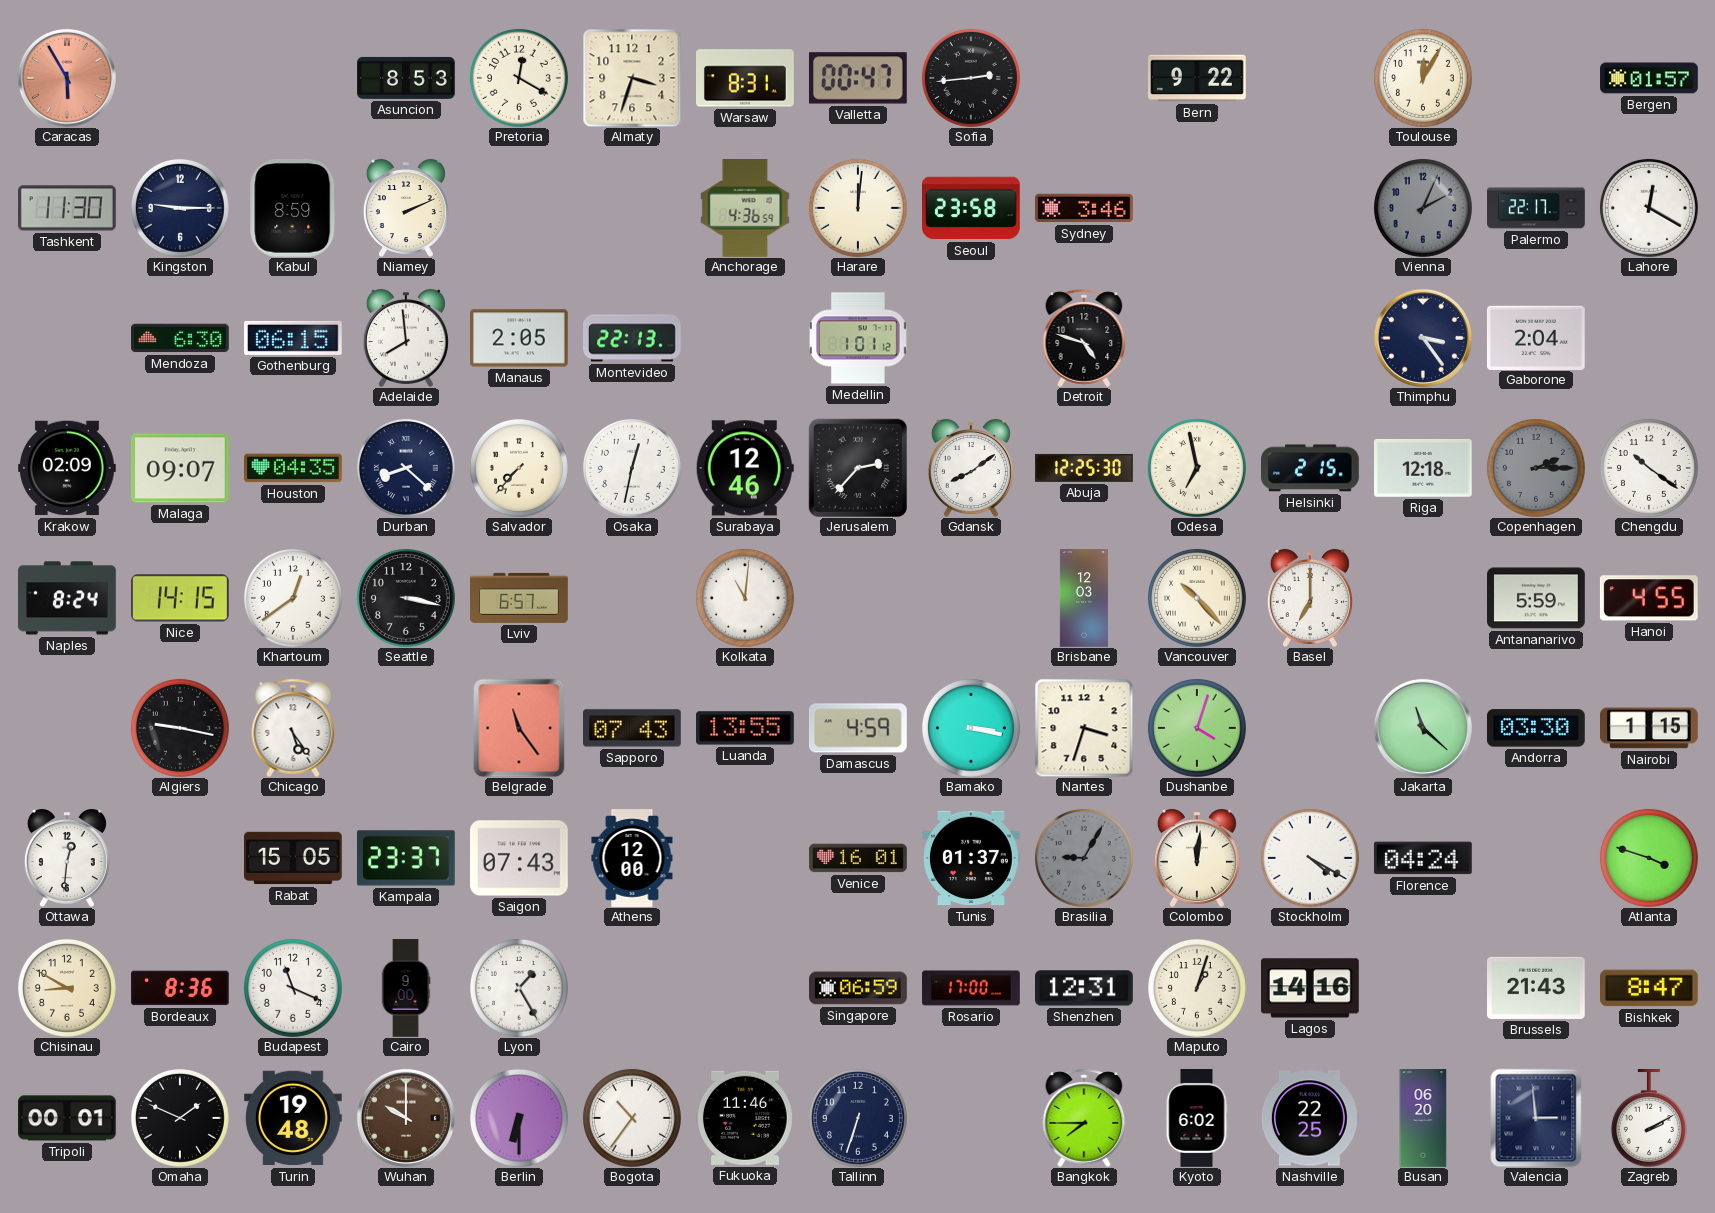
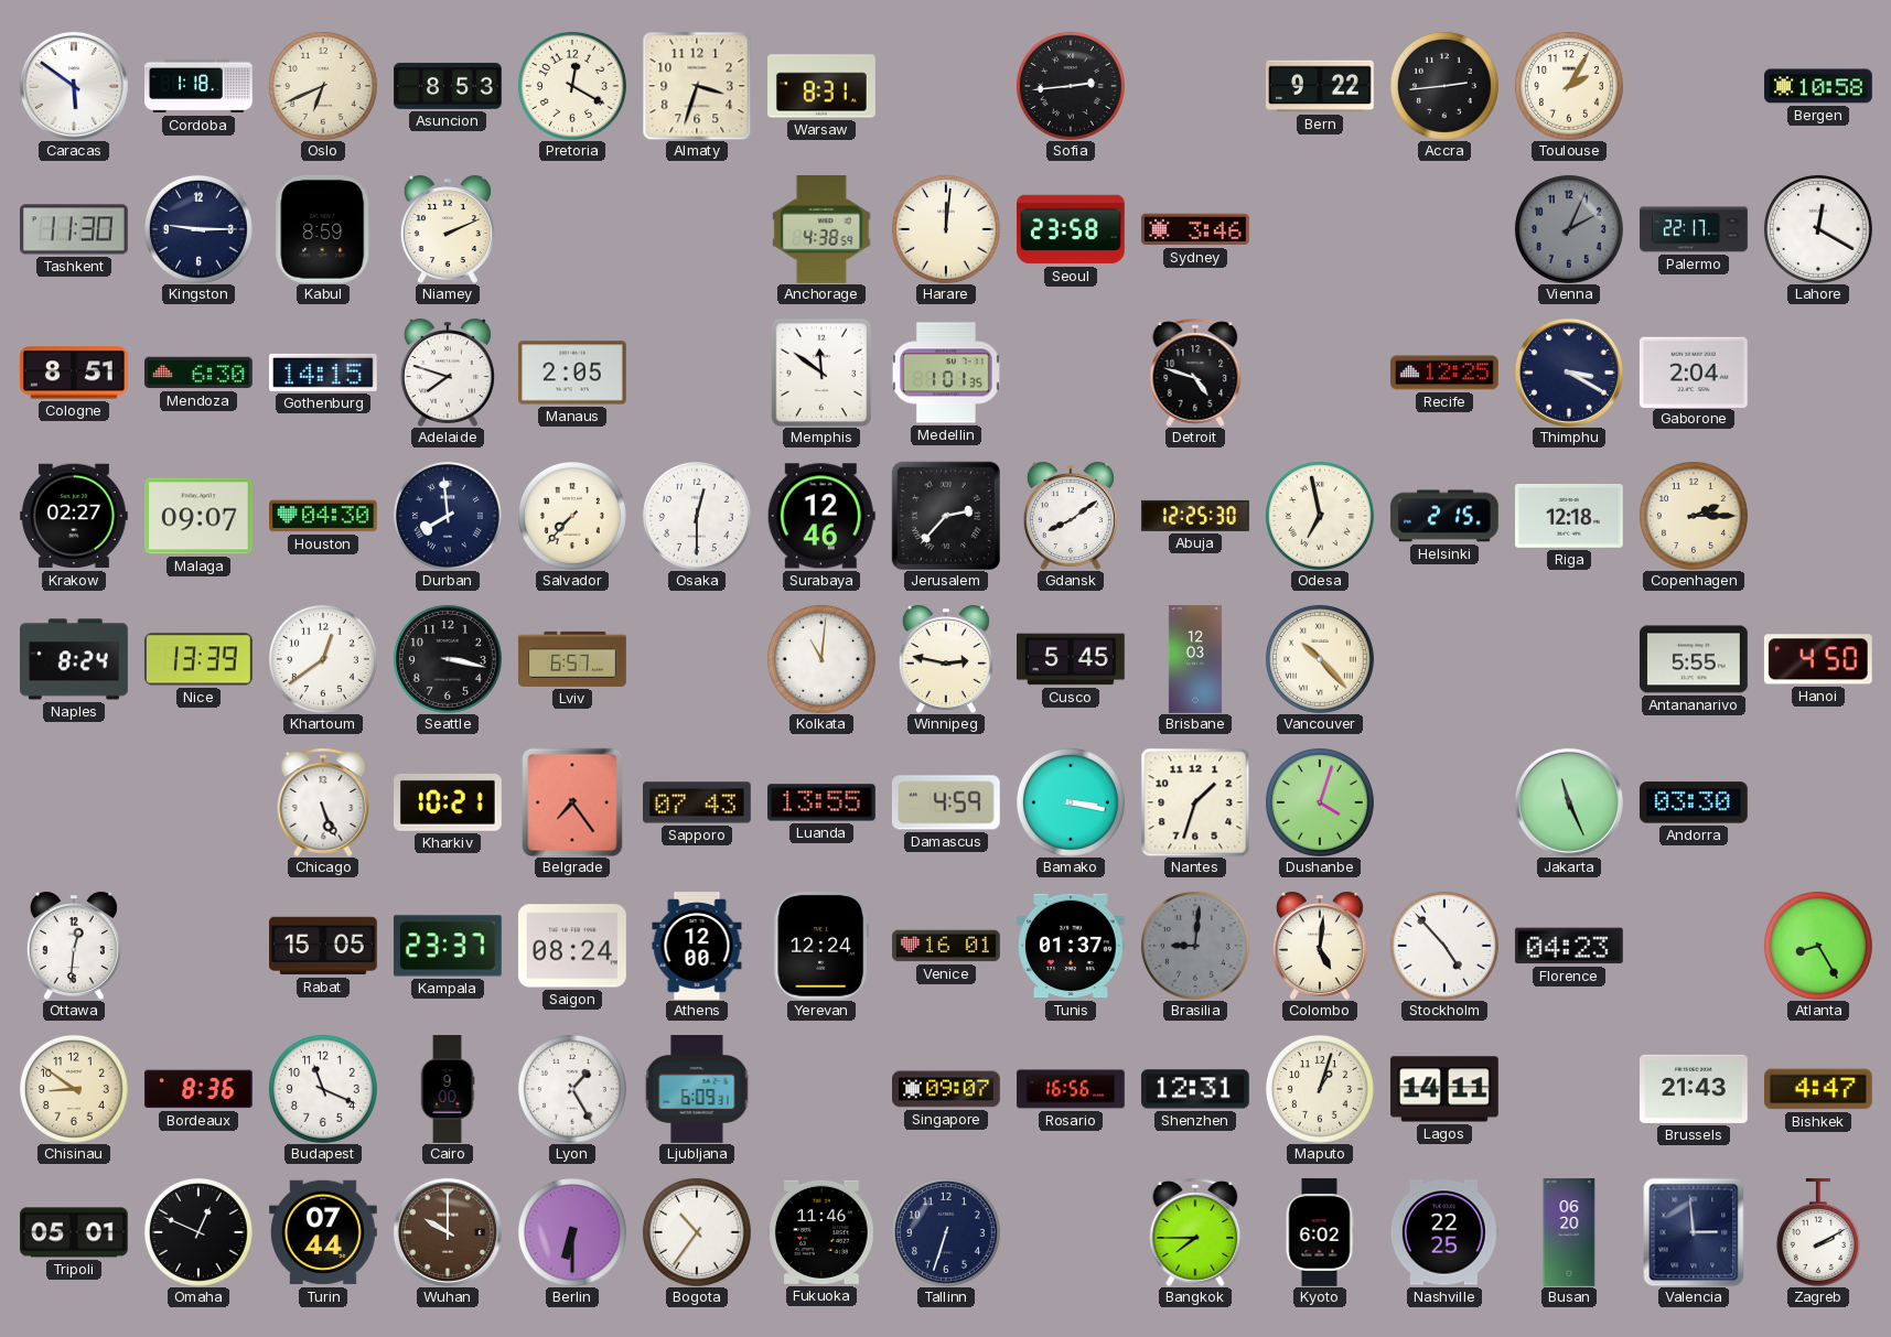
Caracas: 5:55 -> 5:51
Caracas dial: salmon -> white
Cordoba: none -> 1:18
Oslo: none -> 6:41
Valletta: 00:47 -> none
Accra: none -> 2:44
Toulouse: 12:05 -> 2:05
Bergen: 01:57 -> 10:58
Anchorage: 4:36 -> 4:38
Cologne: none -> 8:51
Gothenburg: 06:15 -> 14:15
Adelaide: 7:59 -> 7:48
Montevideo: 22:13 -> none
Memphis: none -> 11:51
Medellin: 1:01:12 -> 1:01:35
Recife: none -> 12:25
Thimphu: 3:24 -> 3:20
Krakow: 02:09 -> 02:27
Houston: 04:35 -> 04:30
Durban: 8:22 -> 7:59
Osaka: 12:32 -> 12:30
Copenhagen dial: grey -> cream
Chengdu: 10:21 -> none
Nice: 14:15 -> 13:39
Winnipeg: none -> 2:47
Cusco: none -> 5:45
Basel: 7:00 -> none
Antananarivo: 5:59 -> 5:55
Hanoi: 4:55 -> 4:50
Algiers: 9:17 -> none
Chicago: 5:24 -> 5:26
Kharkiv: none -> 10:21
Belgrade: 11:24 -> 7:24
Nantes: 3:33 -> 1:33
Jakarta: 11:22 -> 11:26
Nairobi: 1:15 -> none
Saigon: 07:43 -> 08:24
Yerevan: none -> 12:24
Brasilia: 9:05 -> 9:01
Colombo: 12:01 -> 5:01
Stockholm: 4:20 -> 4:53
Florence: 04:24 -> 04:23
Atlanta: 3:48 -> 8:25
Chisinau: 8:50 -> 8:51
Ljubljana: none -> 6:09
Singapore: 06:59 -> 09:07
Rosario: 17:00 -> 16:56
Lagos: 14:16 -> 14:11
Bishkek: 8:47 -> 4:47
Tripoli: 00:01 -> 05:01
Omaha: 1:49 -> 12:49
Turin: 19:48 -> 07:44
